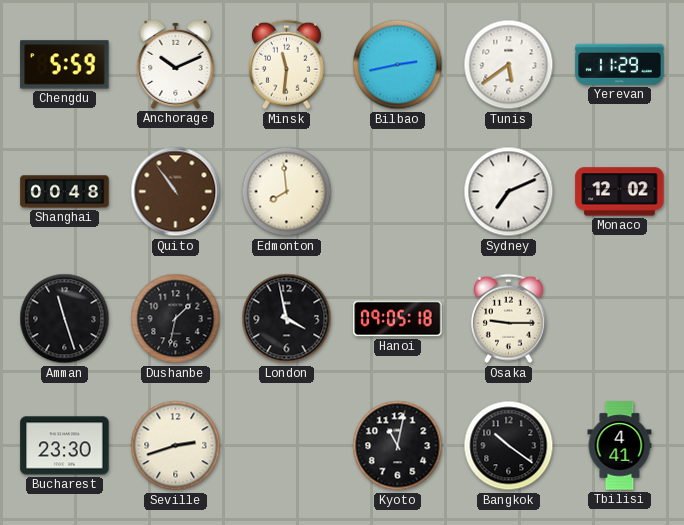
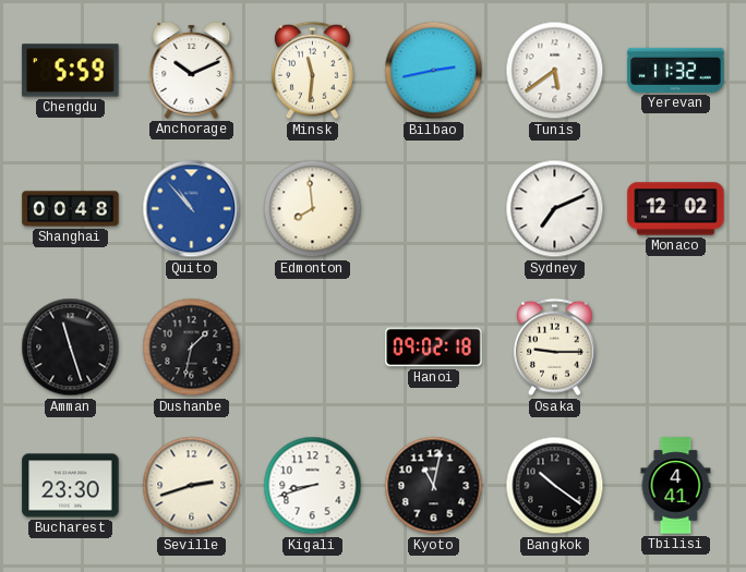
Yerevan: 11:29 -> 11:32
Quito: 10:54 -> 10:53
Quito dial: brown -> blue
London: 3:58 -> none
Hanoi: 09:05 -> 09:02
Kigali: none -> 8:42
